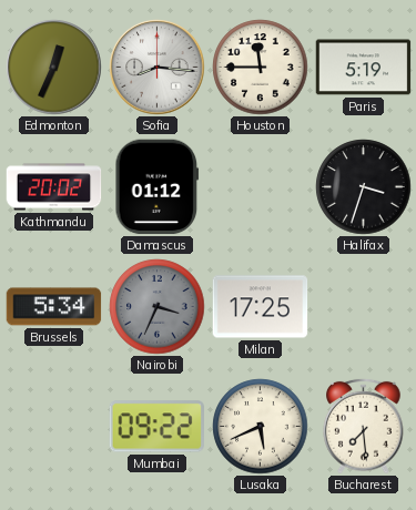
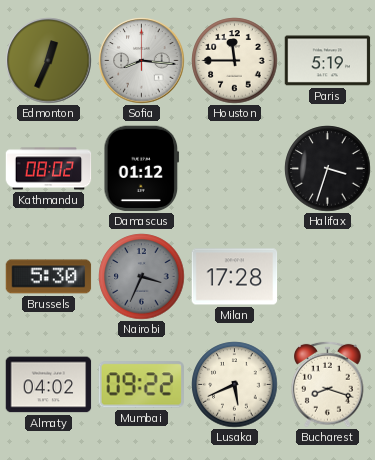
Kathmandu: 20:02 -> 08:02
Brussels: 5:34 -> 5:30
Milan: 17:25 -> 17:28
Almaty: none -> 04:02
Bucharest: 7:29 -> 8:18
